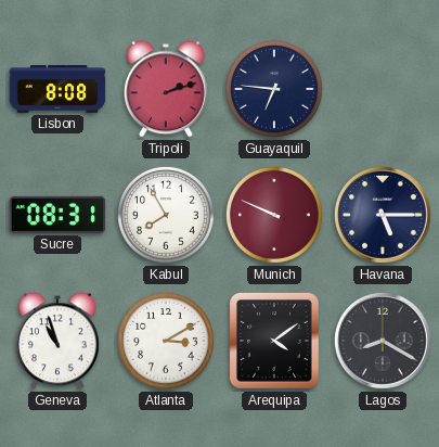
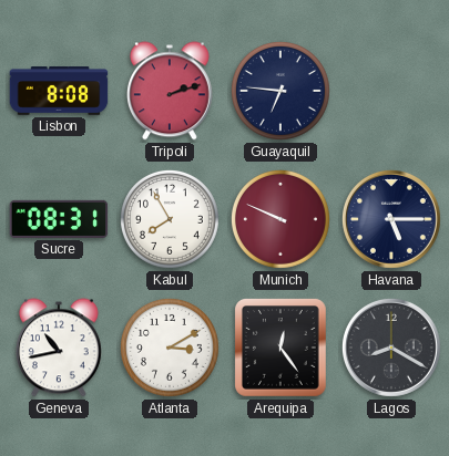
Geneva: 10:57 -> 10:43
Arequipa: 4:09 -> 12:24
